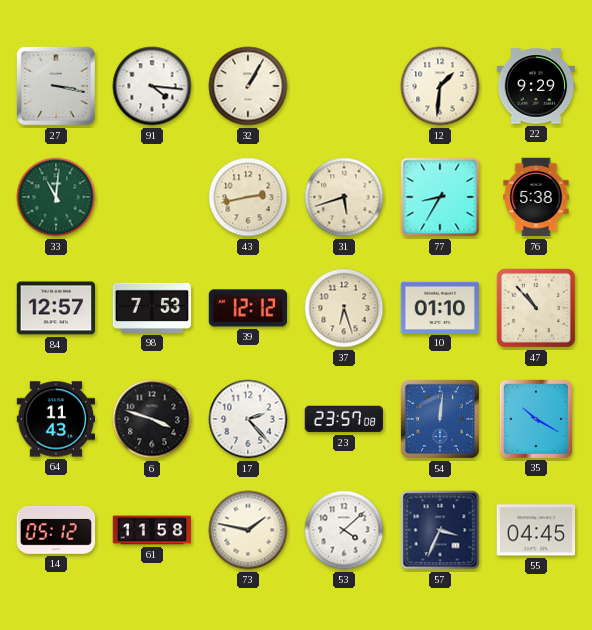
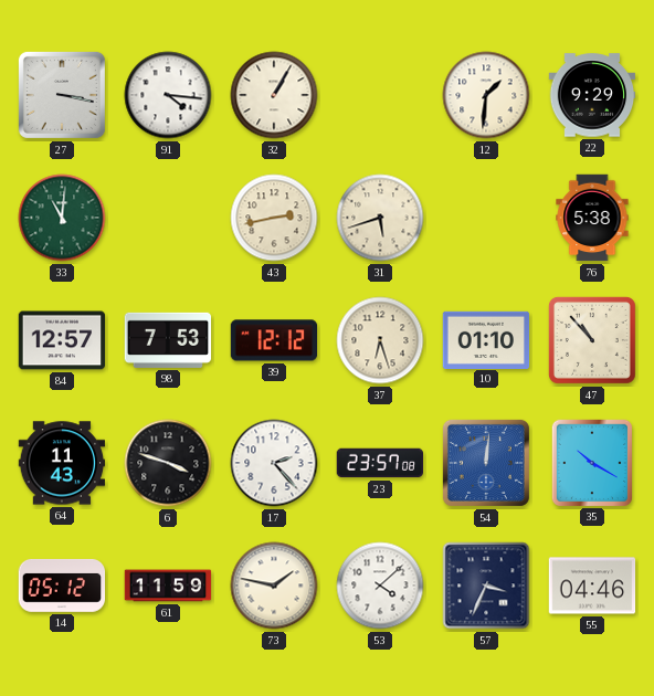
77: 8:35 -> none
61: 11:58 -> 11:59
55: 04:45 -> 04:46
